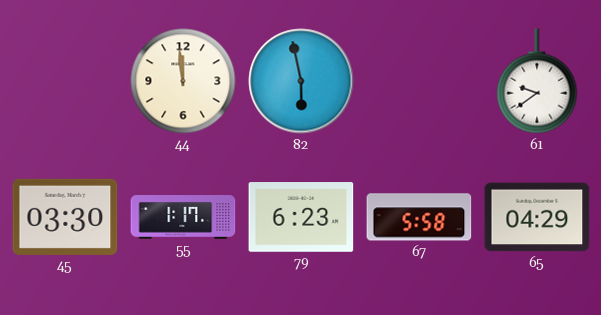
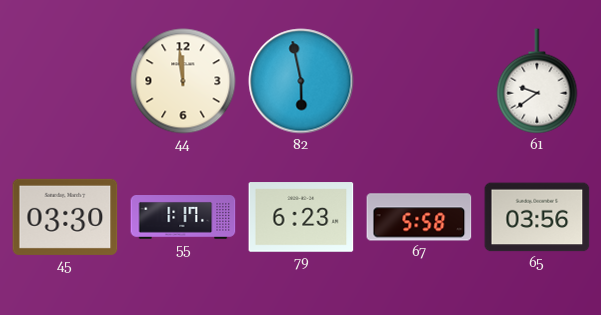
65: 04:29 -> 03:56
